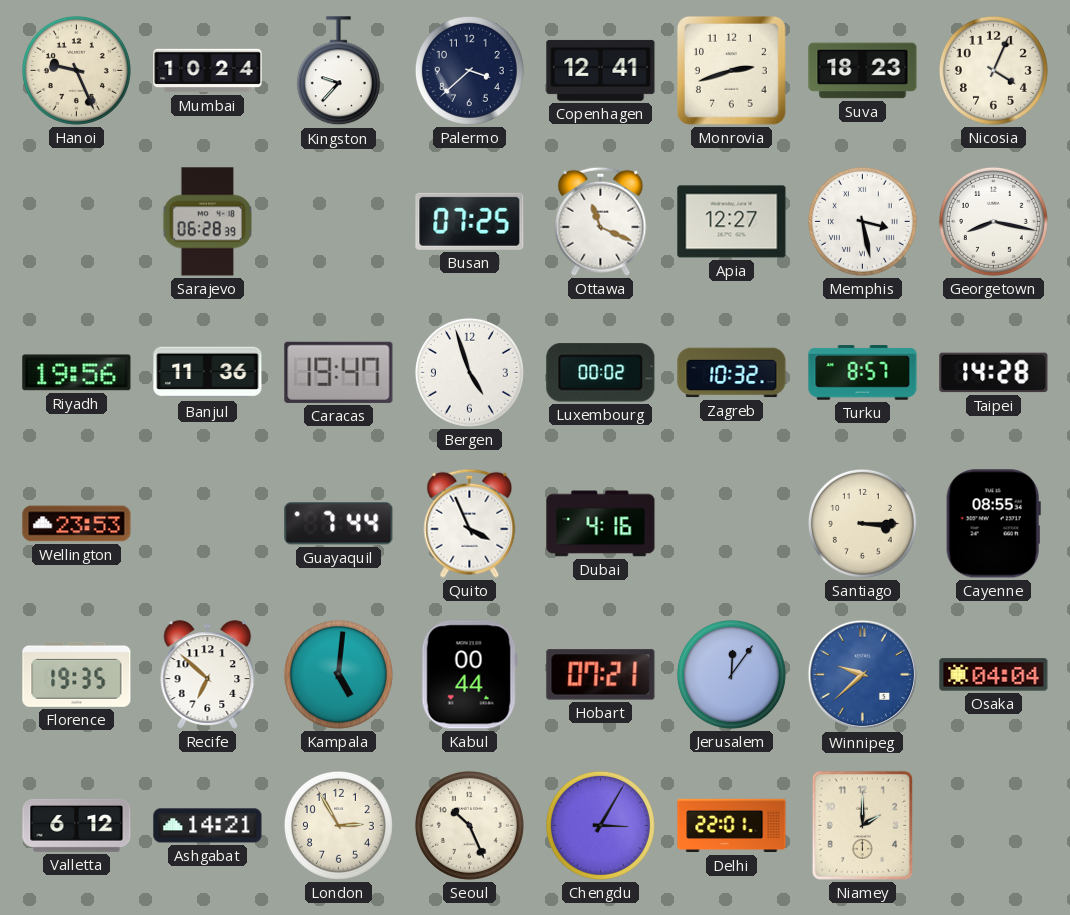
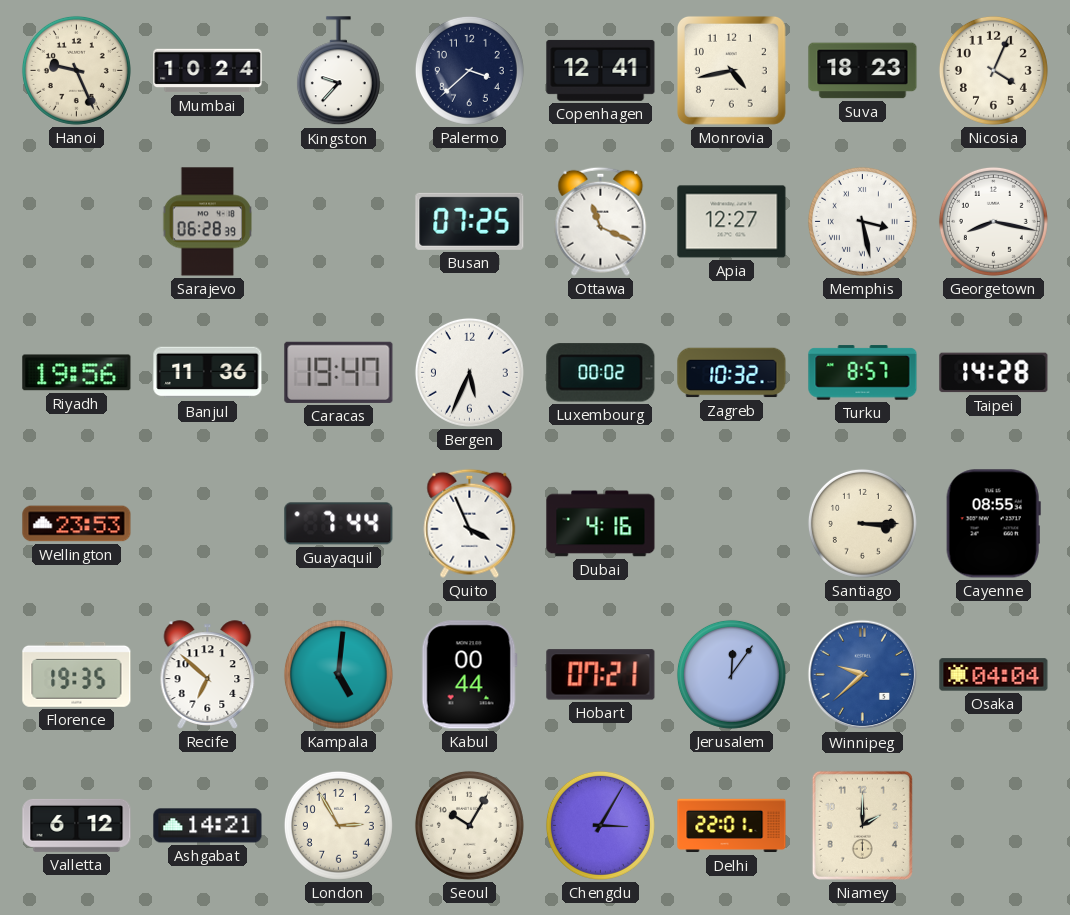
Monrovia: 2:42 -> 4:43
Bergen: 4:57 -> 5:34
Seoul: 10:26 -> 10:05
